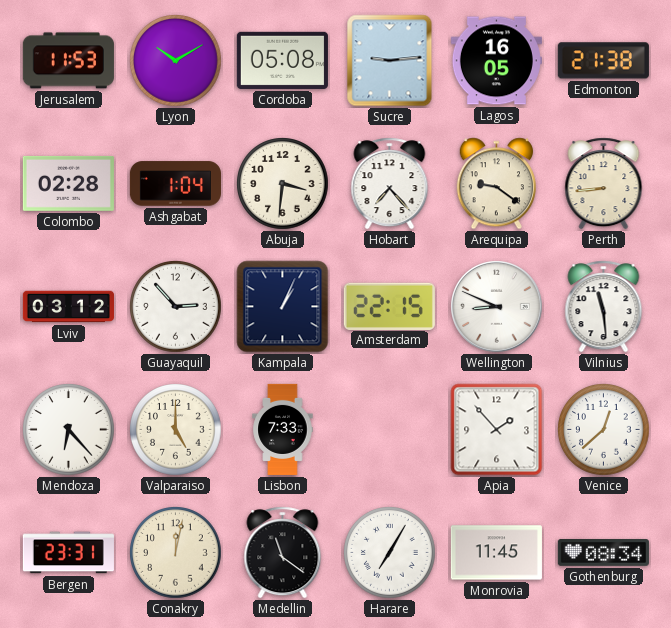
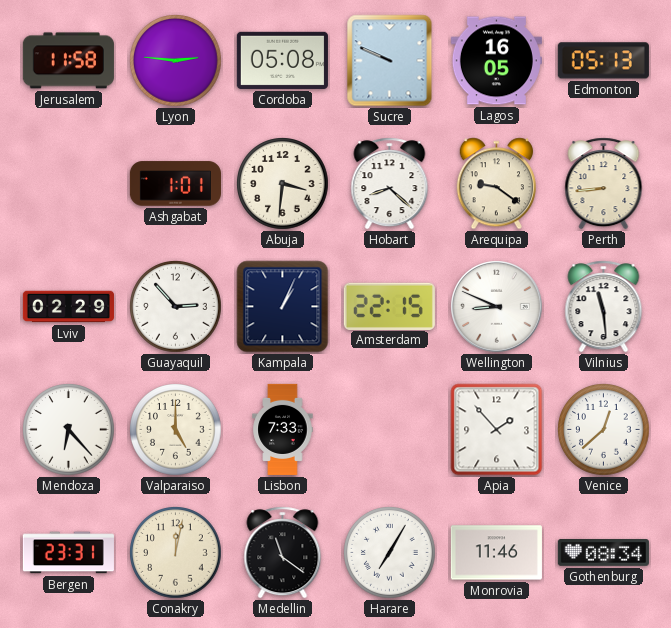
Jerusalem: 11:53 -> 11:58
Lyon: 10:10 -> 2:46
Sucre: 9:14 -> 9:49
Edmonton: 21:38 -> 05:13
Colombo: 02:28 -> none
Ashgabat: 1:04 -> 1:01
Hobart: 7:23 -> 8:22
Lviv: 03:12 -> 02:29
Monrovia: 11:45 -> 11:46
